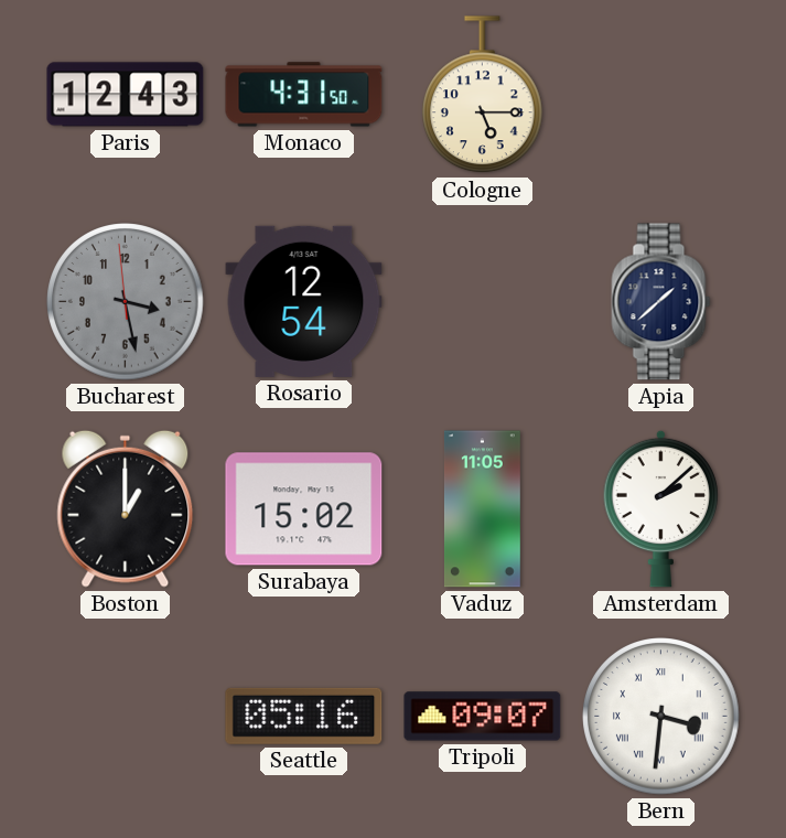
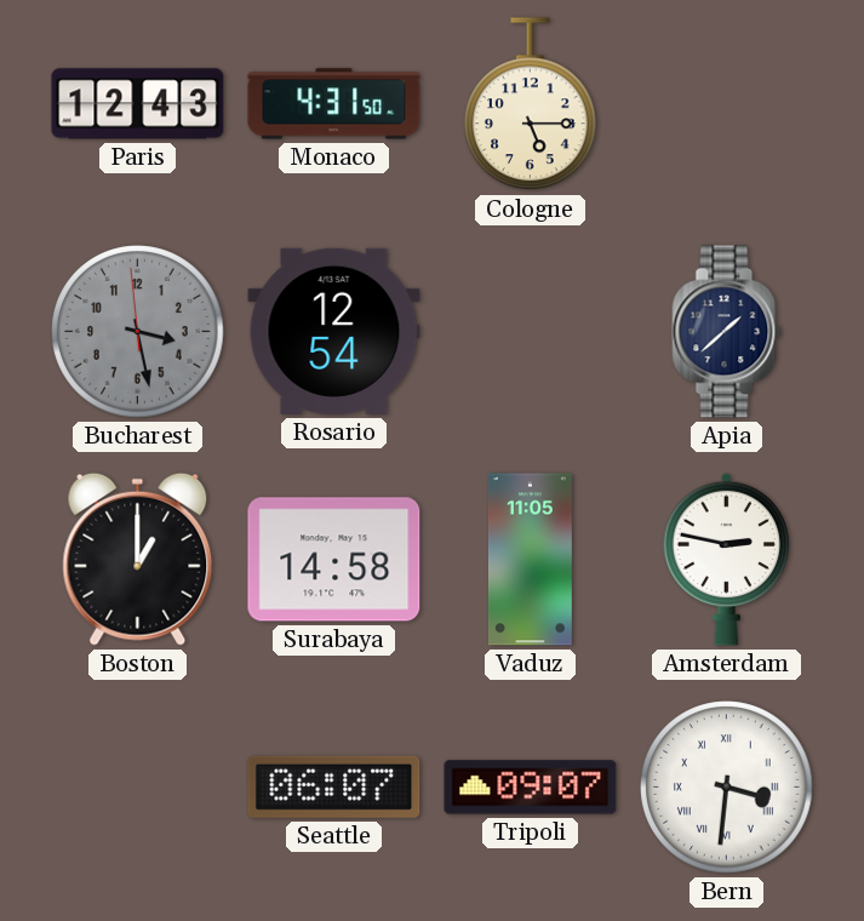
Surabaya: 15:02 -> 14:58
Amsterdam: 2:08 -> 2:47
Seattle: 05:16 -> 06:07
